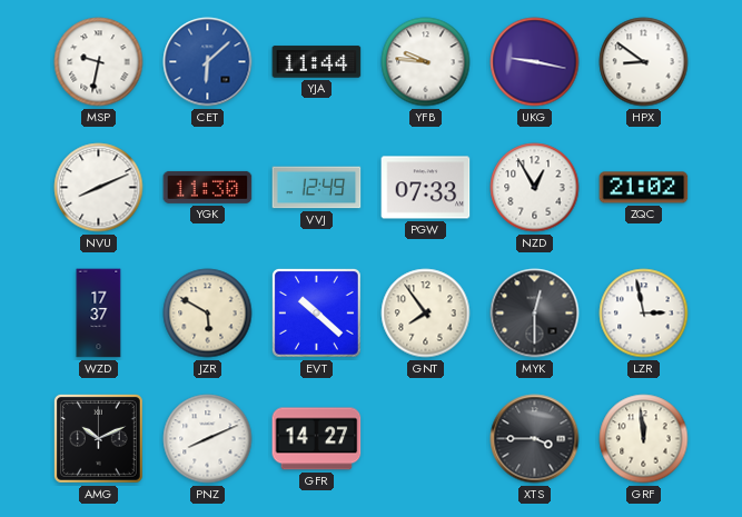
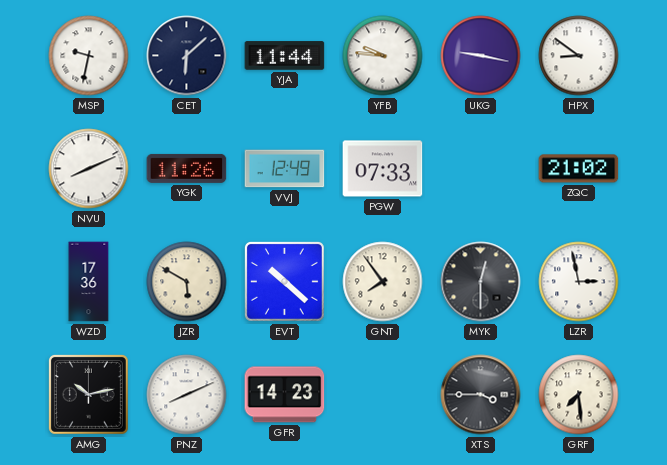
CET dial: blue -> navy
YGK: 11:30 -> 11:26
NZD: 12:55 -> none
WZD: 17:37 -> 17:36
AMG: 10:11 -> 10:13
GFR: 14:27 -> 14:23
GRF: 11:59 -> 7:29
